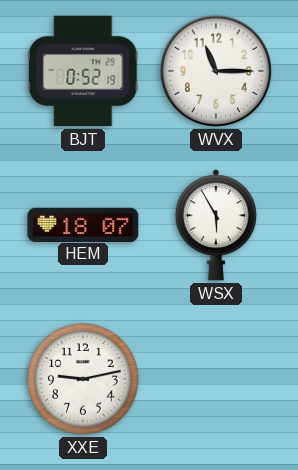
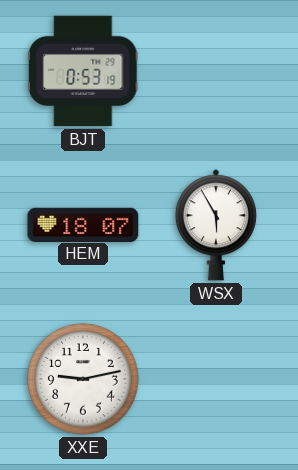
BJT: 0:52 -> 0:53
WVX: 11:15 -> none
